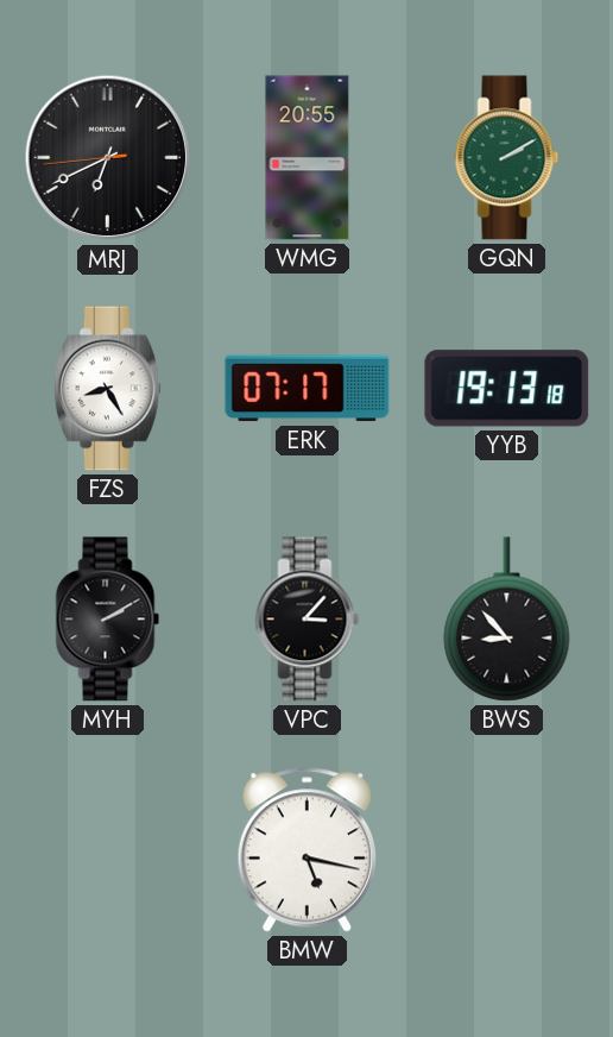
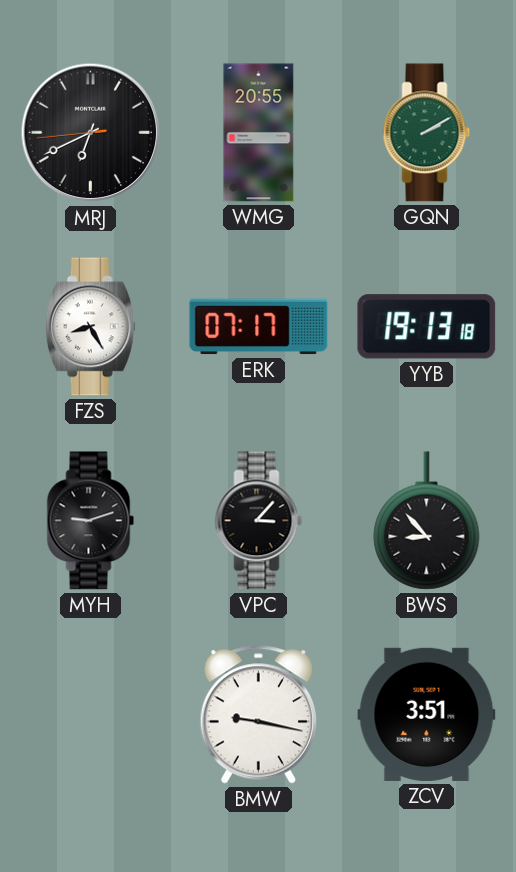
MYH: 2:10 -> 9:12
BMW: 5:17 -> 9:17
ZCV: none -> 3:51
